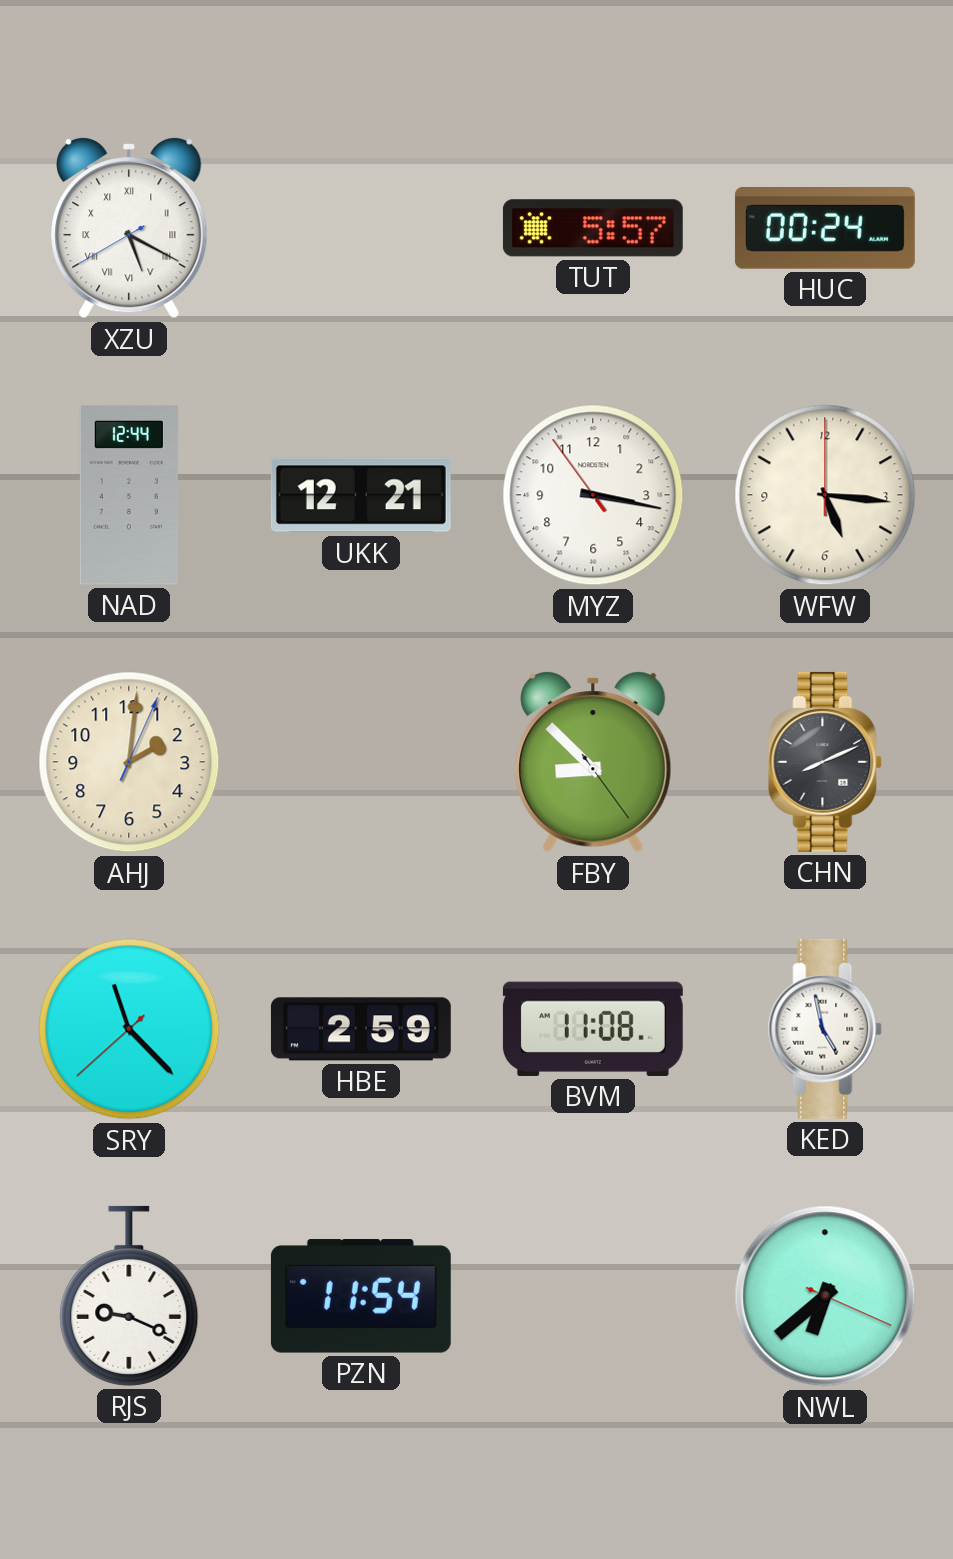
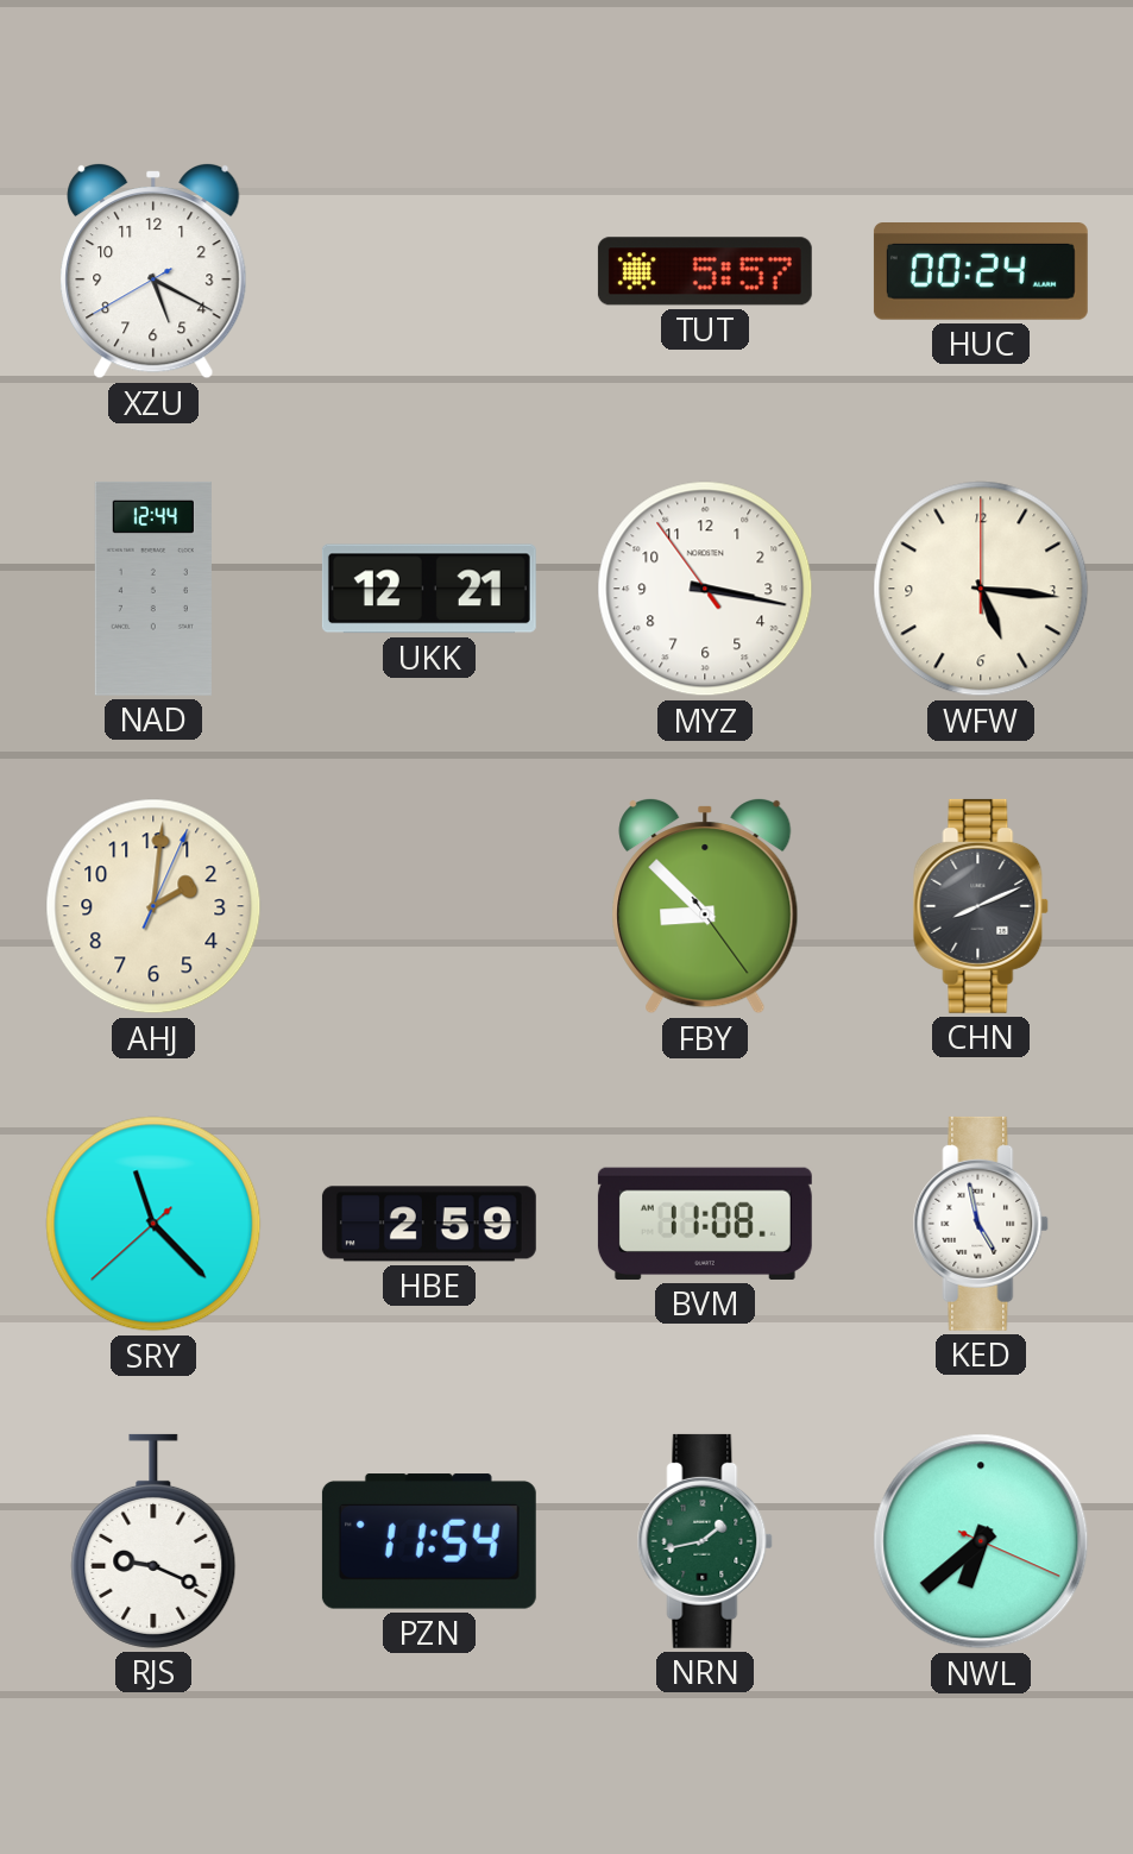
XZU numerals: Roman -> Arabic
NRN: none -> 1:43
